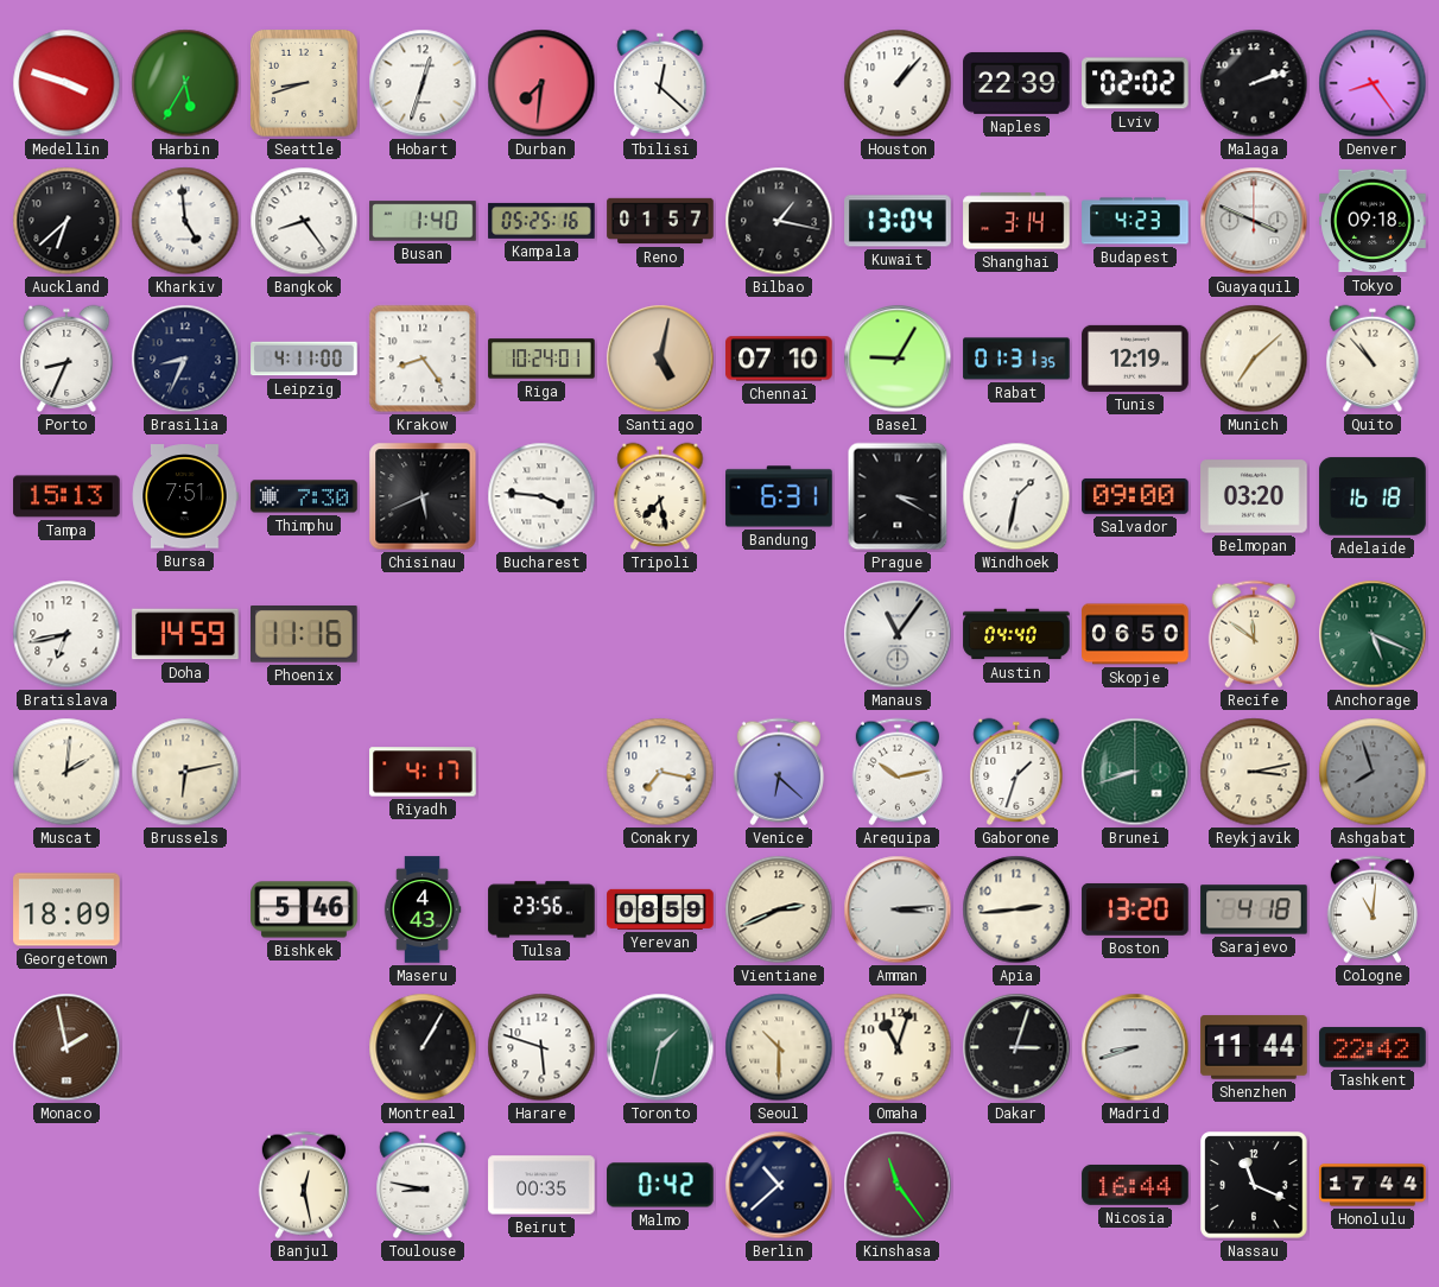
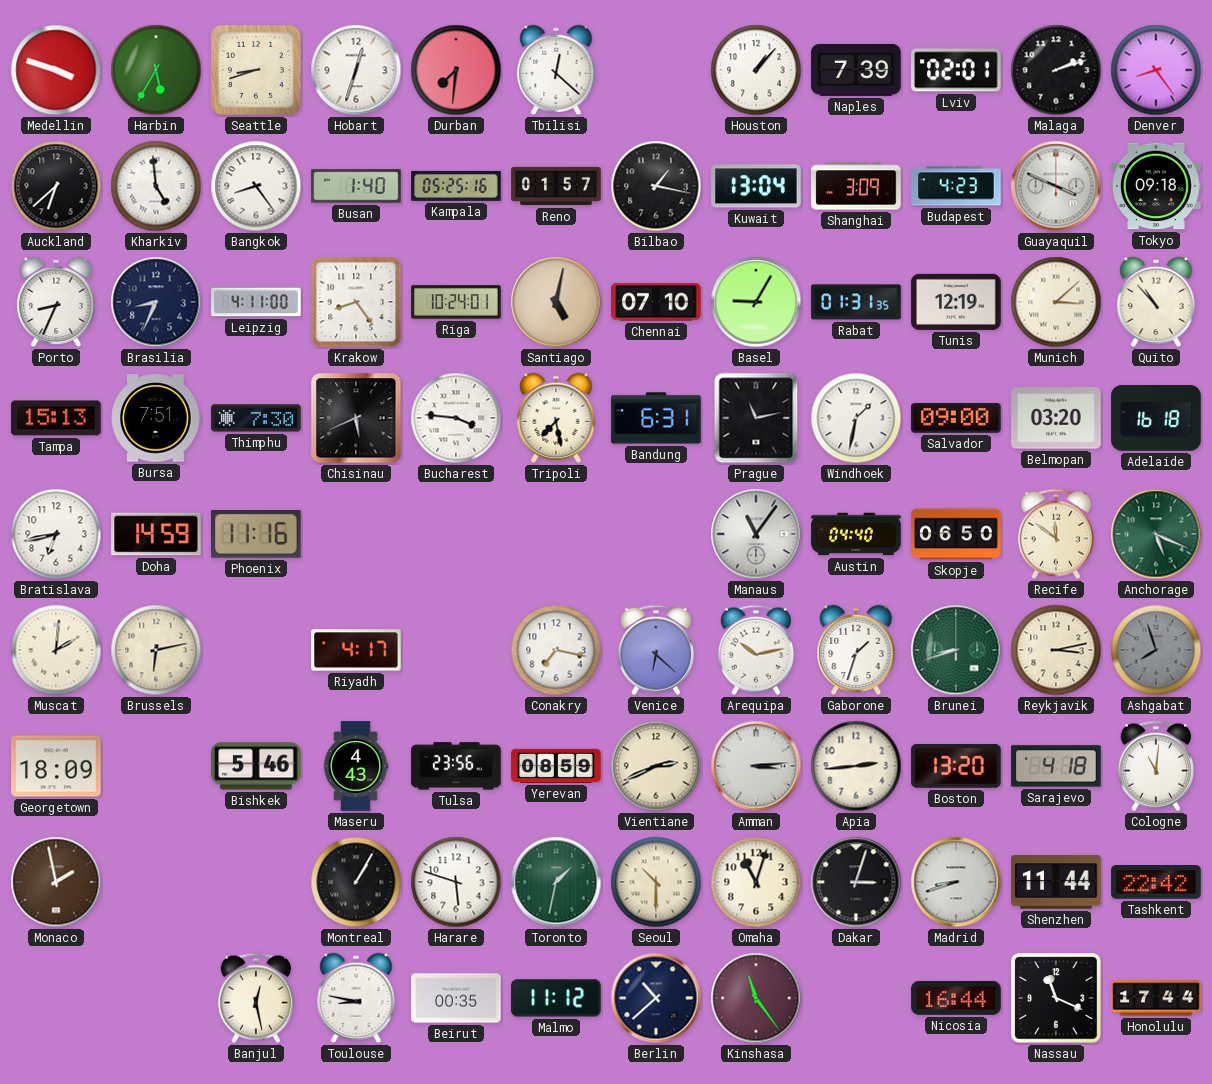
Naples: 22:39 -> 7:39
Lviv: 02:02 -> 02:01
Shanghai: 3:14 -> 3:09
Munich: 7:08 -> 3:08
Prague: 3:20 -> 11:13
Malmo: 0:42 -> 11:12
